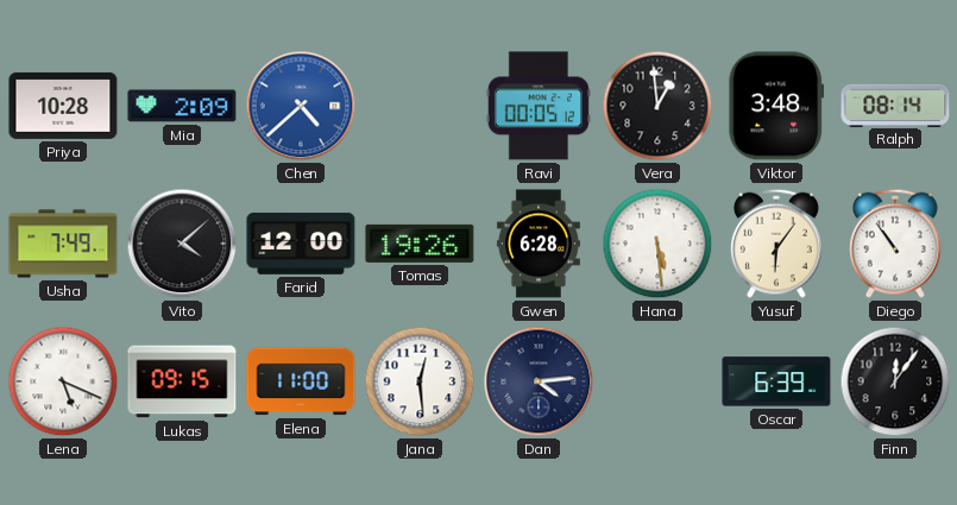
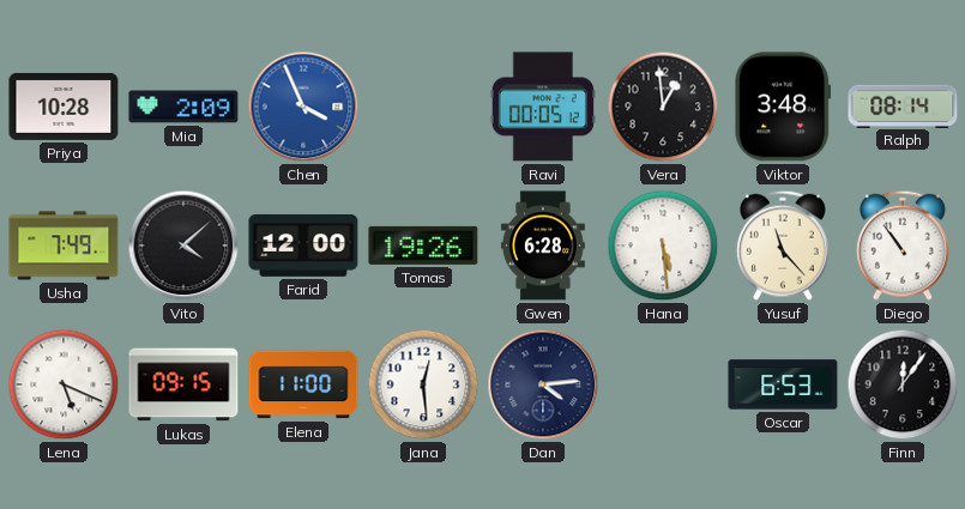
Chen: 4:38 -> 3:56
Yusuf: 6:06 -> 11:23
Oscar: 6:39 -> 6:53
